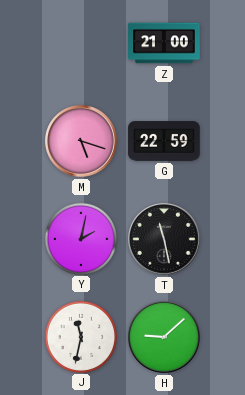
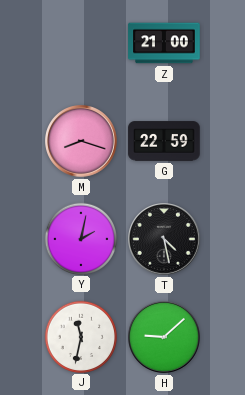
M: 5:18 -> 8:18
T: 11:28 -> 4:28
